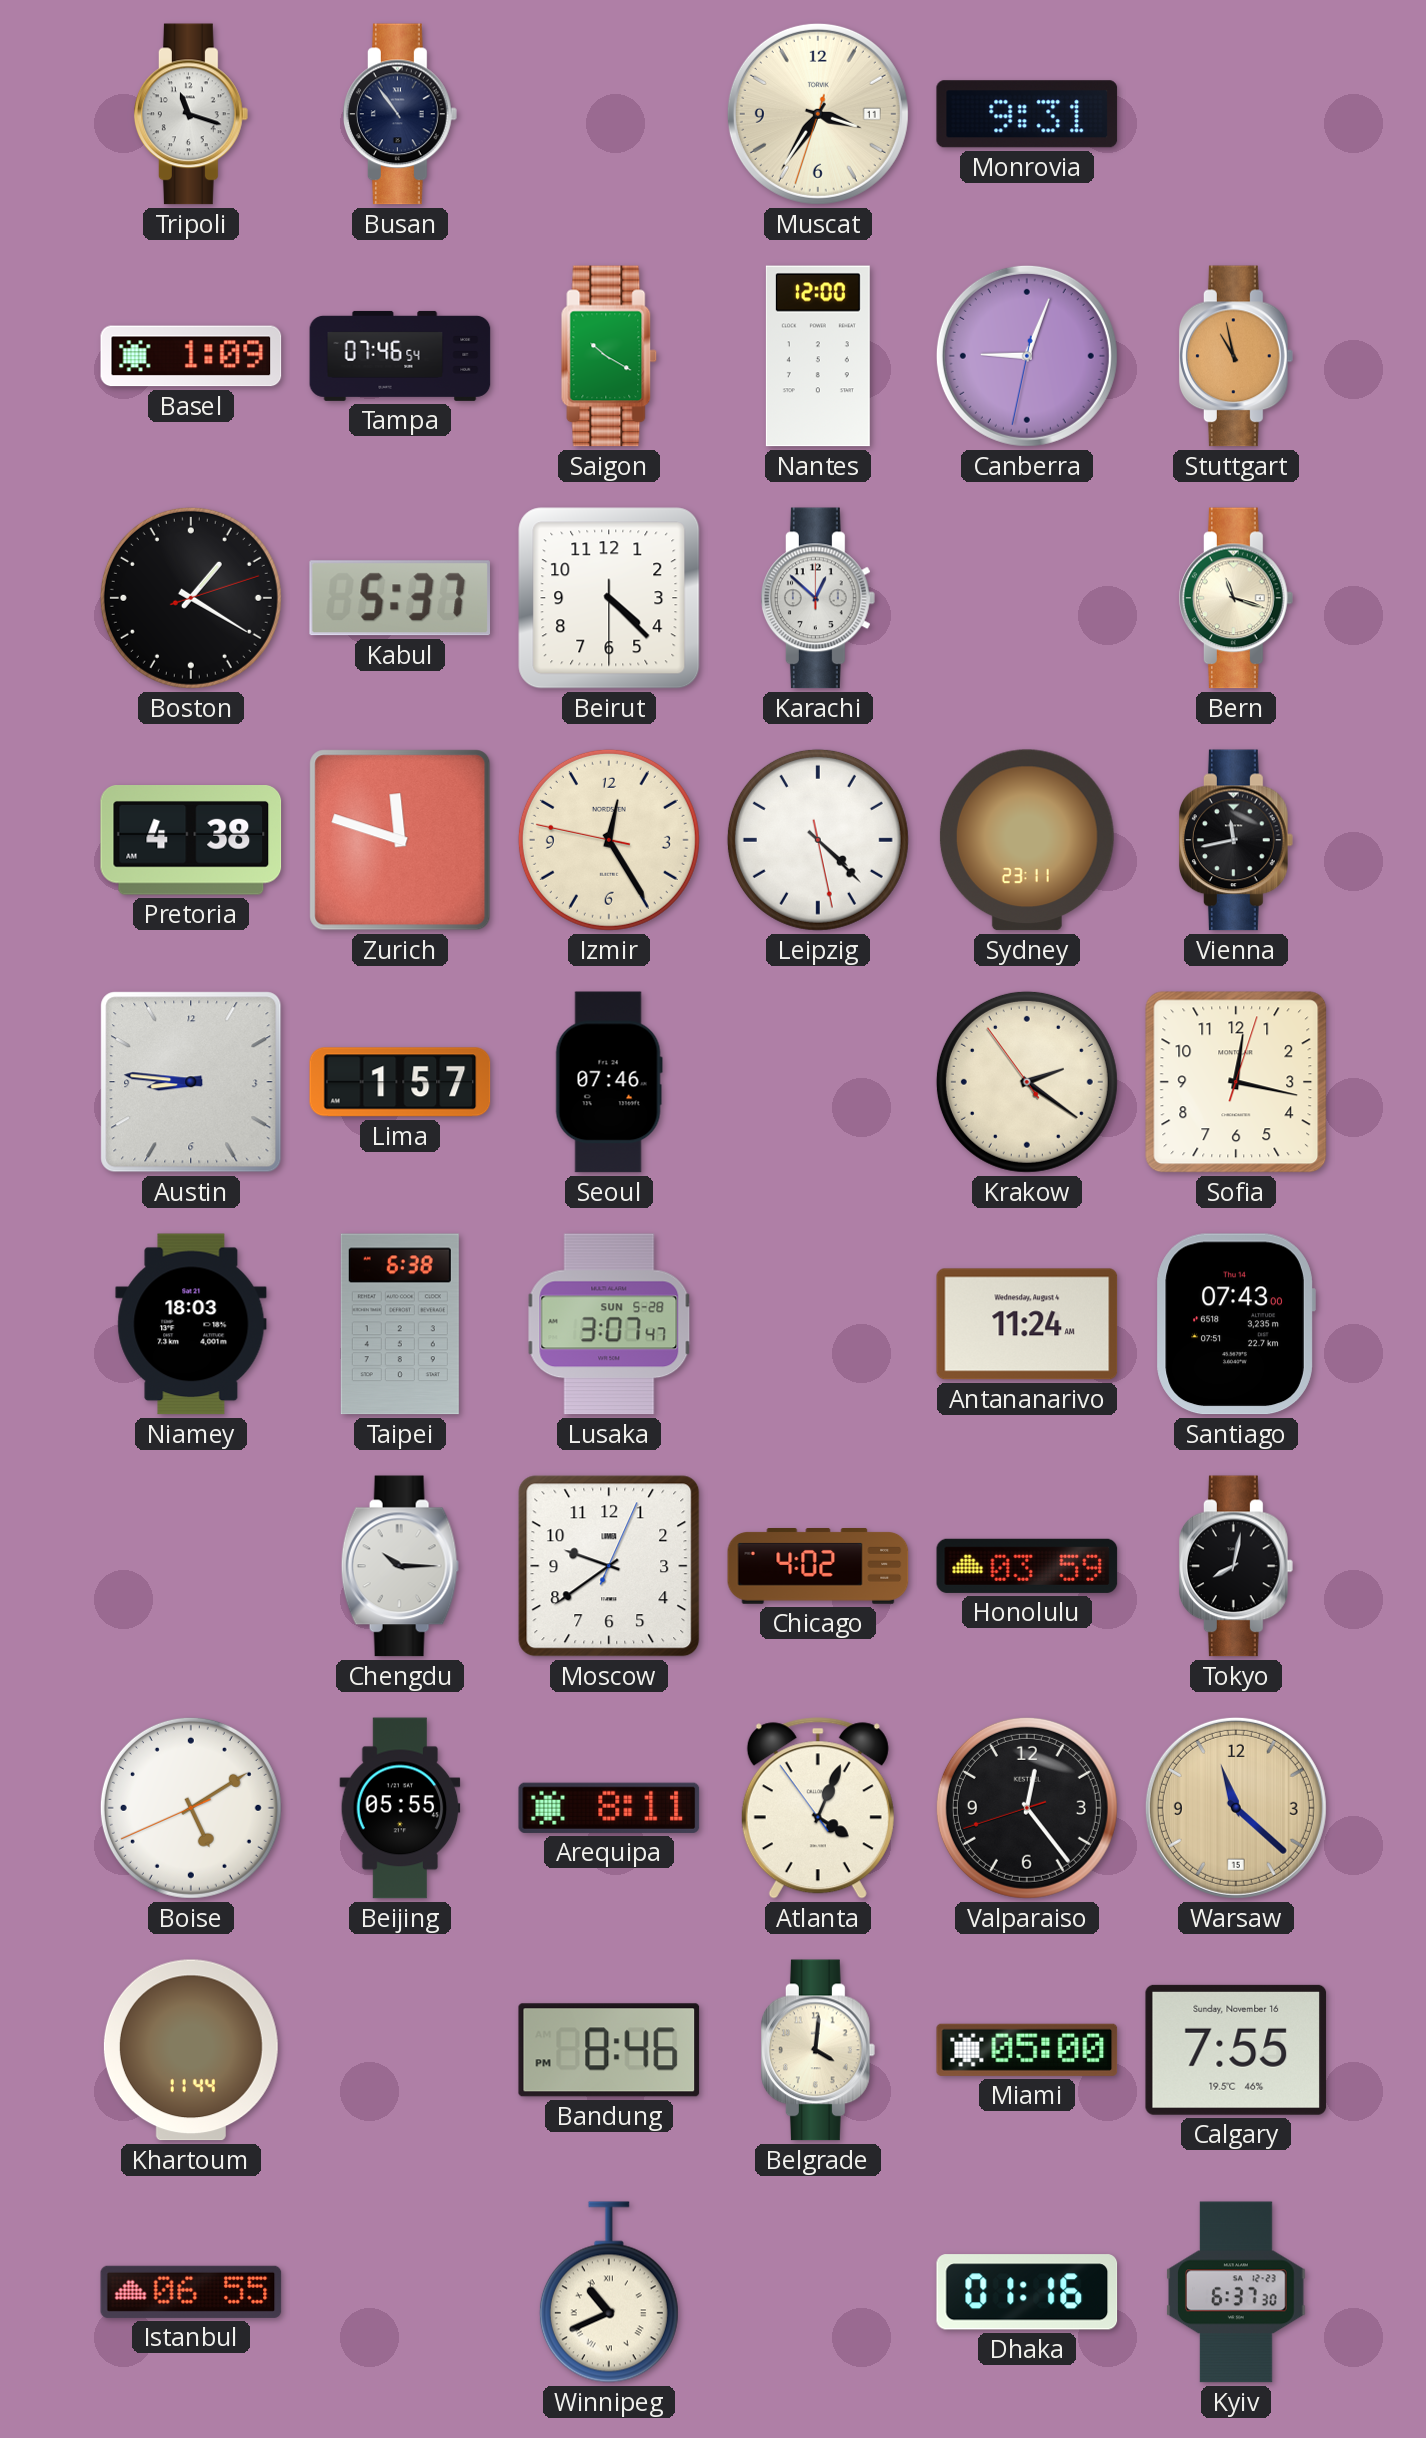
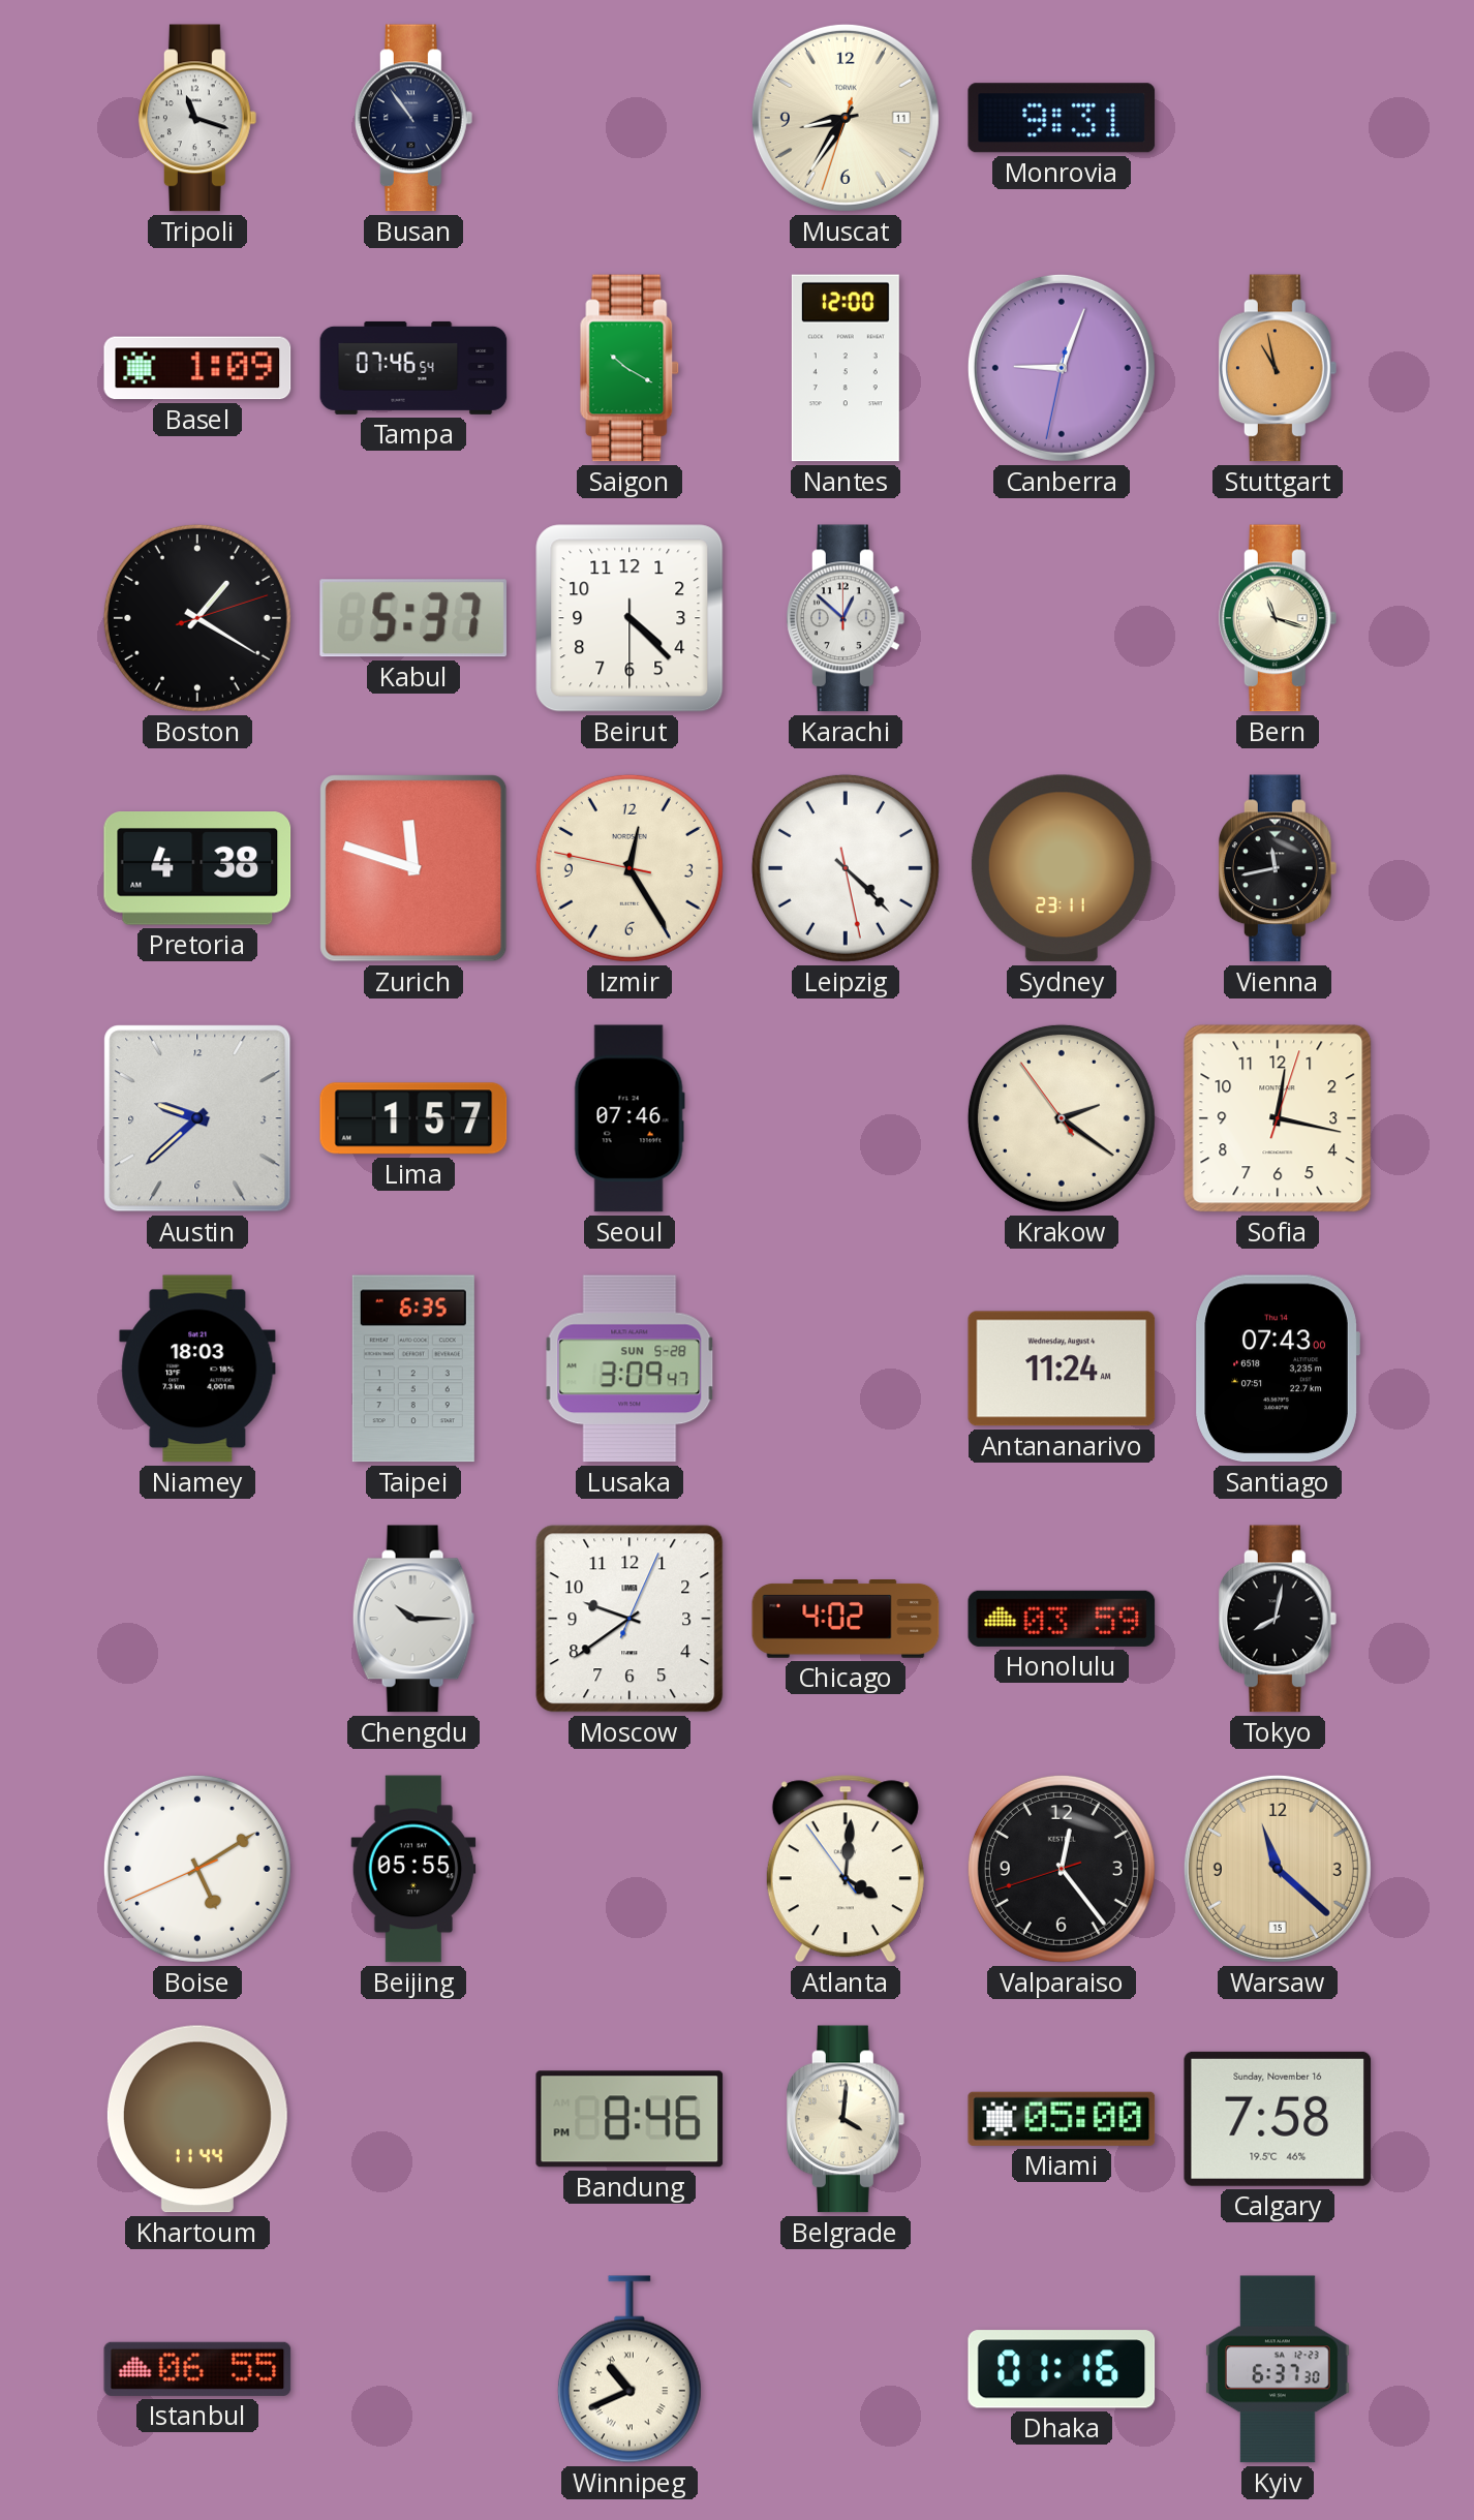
Muscat: 3:35 -> 8:35
Austin: 8:46 -> 9:38
Taipei: 6:38 -> 6:35
Lusaka: 3:07 -> 3:09
Arequipa: 8:11 -> none
Atlanta: 4:03 -> 4:00
Calgary: 7:55 -> 7:58
